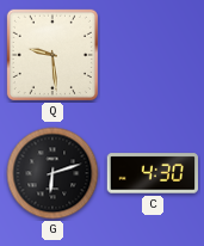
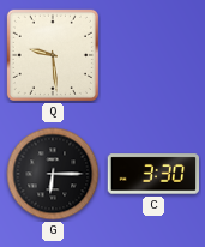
G: 6:12 -> 6:15
C: 4:30 -> 3:30
